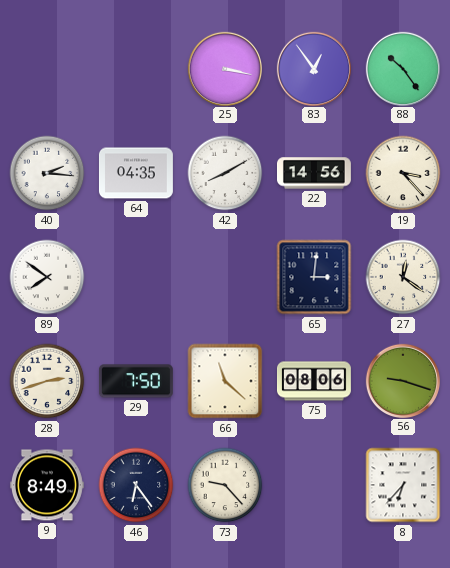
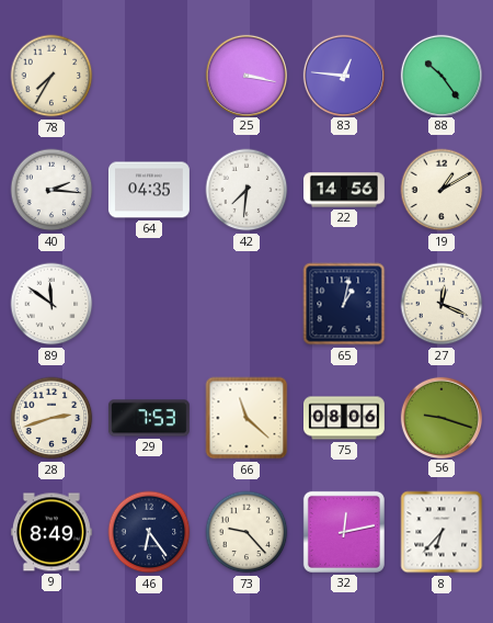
78: none -> 7:35
83: 12:54 -> 12:46
42: 8:10 -> 7:31
19: 3:23 -> 1:10
89: 7:51 -> 11:51
65: 3:01 -> 1:02
27: 12:21 -> 12:19
29: 7:50 -> 7:53
32: none -> 12:13
